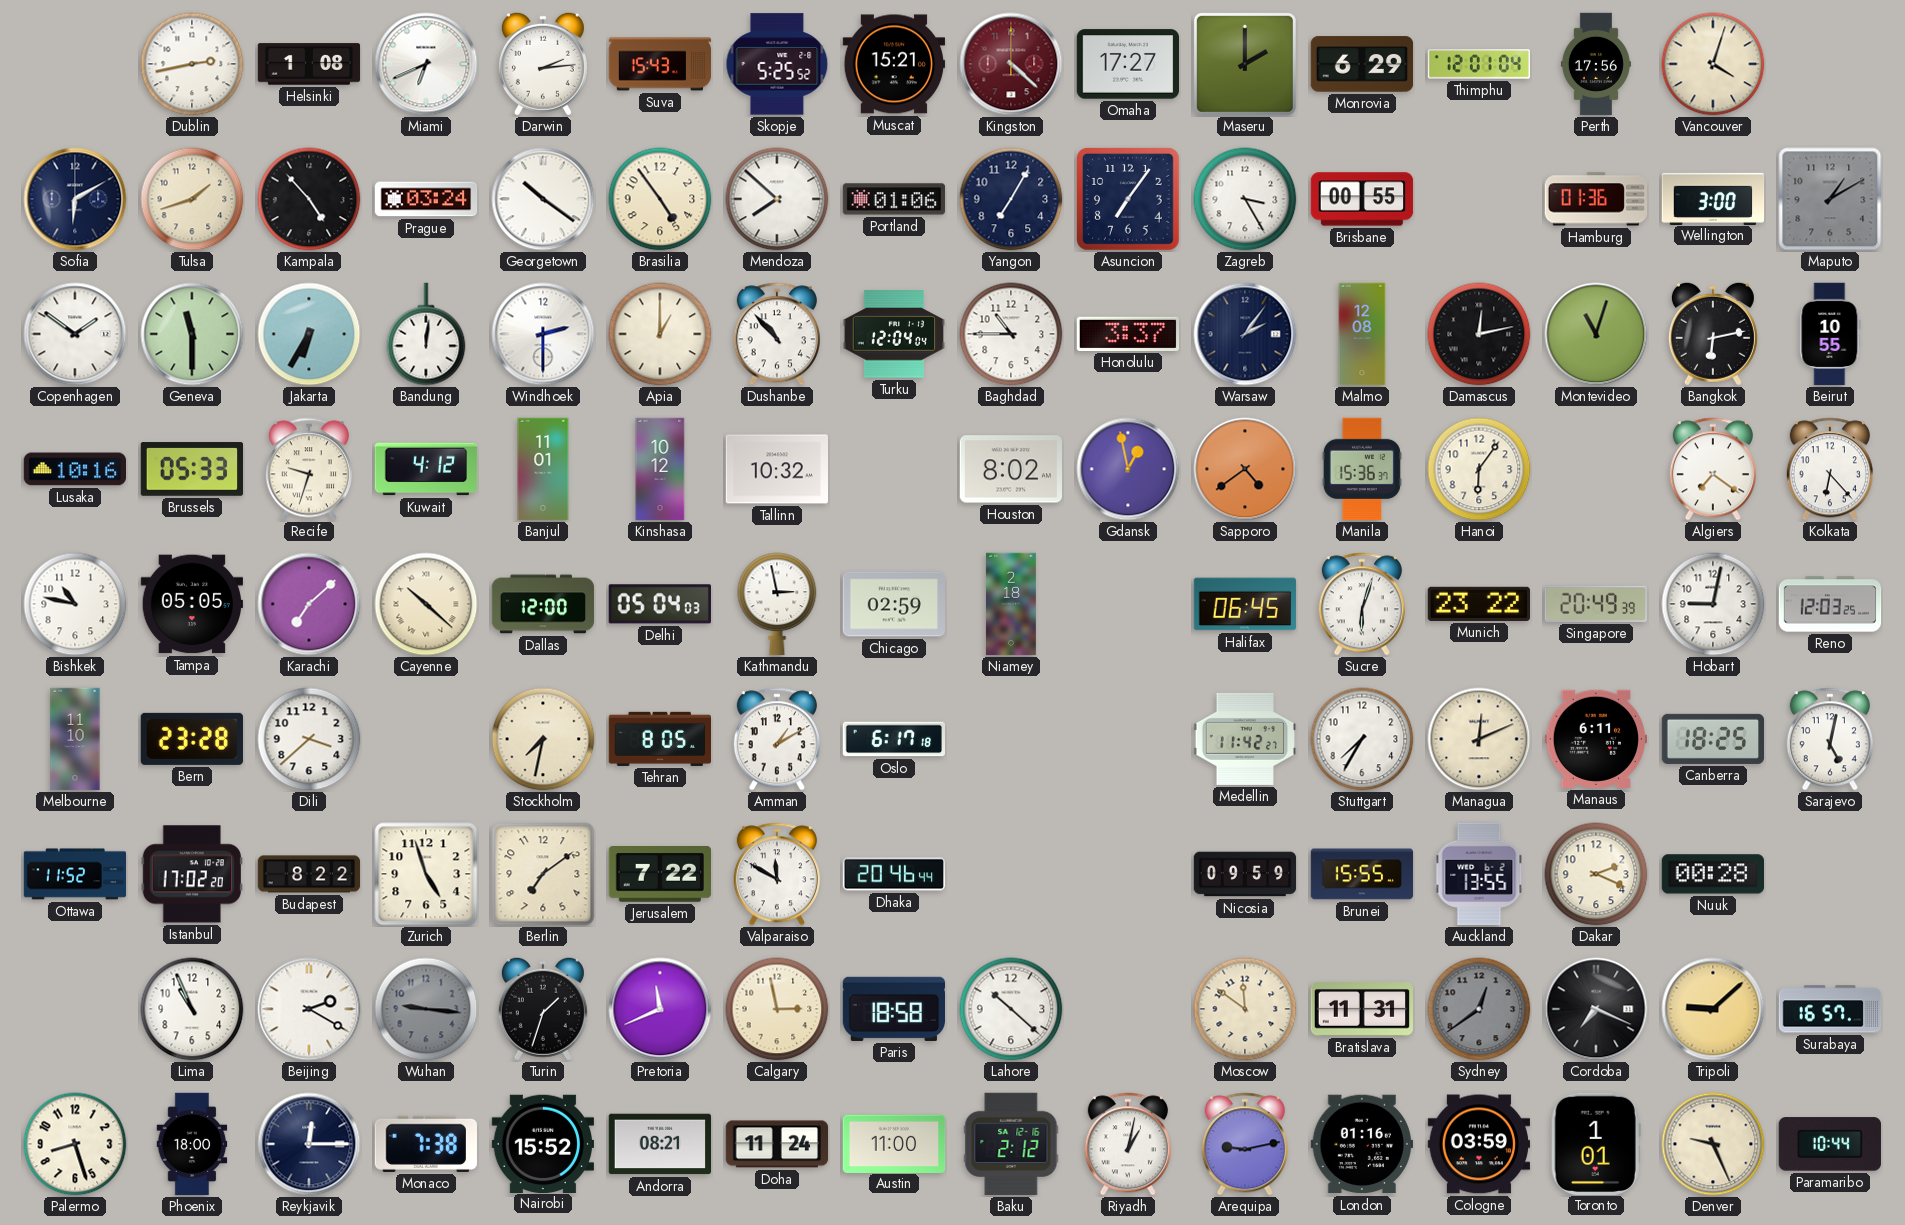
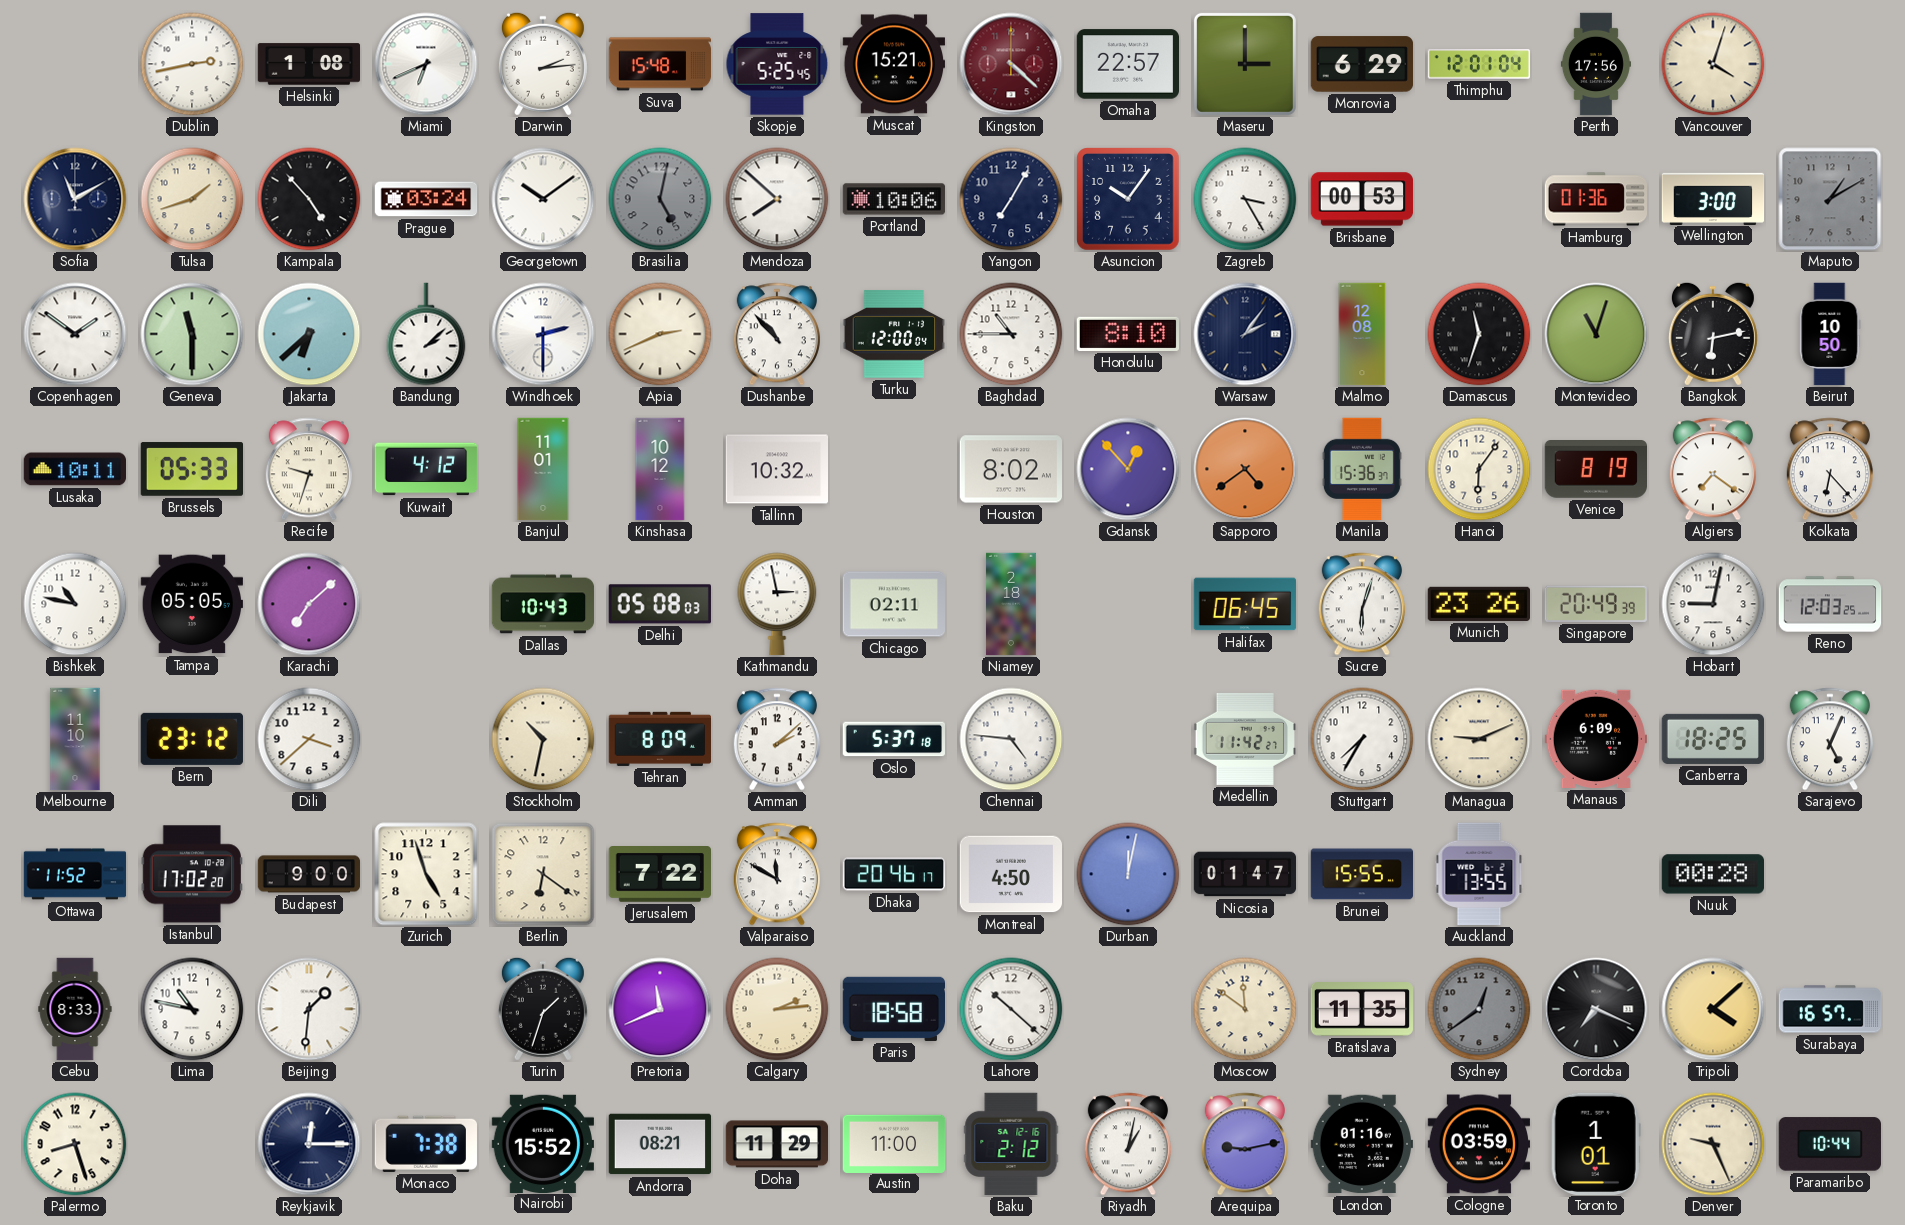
Suva: 15:43 -> 15:48
Skopje: 5:25:52 -> 5:25:45
Omaha: 17:27 -> 22:57
Maseru: 2:00 -> 3:00
Sofia: 6:10 -> 11:10
Georgetown: 10:21 -> 10:09
Brasilia: 4:54 -> 5:02
Brasilia dial: cream -> grey
Portland: 01:06 -> 10:06
Asuncion: 7:06 -> 10:06
Brisbane: 00:55 -> 00:53
Jakarta: 6:35 -> 6:38
Bandung: 12:01 -> 2:08
Apia: 1:00 -> 2:41
Turku: 12:04 -> 12:00
Honolulu: 3:37 -> 8:10
Damascus: 12:13 -> 11:33
Beirut: 10:55 -> 10:50
Lusaka: 10:16 -> 10:11
Gdansk: 12:58 -> 12:53
Venice: none -> 8:19
Cayenne: 10:22 -> none
Dallas: 12:00 -> 10:43
Delhi: 05:04 -> 05:08
Chicago: 02:59 -> 02:11
Munich: 23:22 -> 23:26
Bern: 23:28 -> 23:12
Stockholm: 7:32 -> 10:32
Tehran: 8:05 -> 8:09
Amman: 1:10 -> 2:08
Oslo: 6:17 -> 5:37
Chennai: none -> 4:46
Managua: 12:11 -> 9:11
Manaus: 6:11 -> 6:09
Sarajevo: 5:02 -> 5:04
Budapest: 8:22 -> 9:00
Berlin: 7:09 -> 6:21
Dhaka: 20:46:44 -> 20:46:17
Montreal: none -> 4:50
Durban: none -> 12:02
Nicosia: 09:59 -> 01:47
Dakar: 2:19 -> none
Cebu: none -> 8:33
Lima: 10:56 -> 10:47
Beijing: 2:20 -> 1:31
Wuhan: 9:16 -> none
Calgary: 2:58 -> 2:14
Bratislava: 11:31 -> 11:35
Tripoli: 9:08 -> 4:08
Phoenix: 18:00 -> none
Doha: 11:24 -> 11:29
